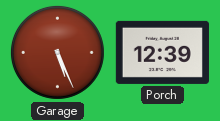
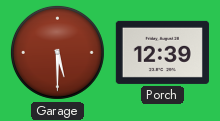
Garage: 5:26 -> 5:30
